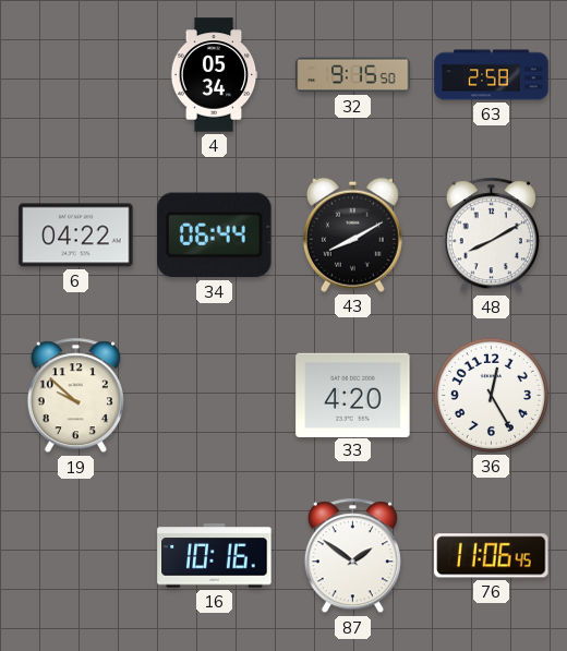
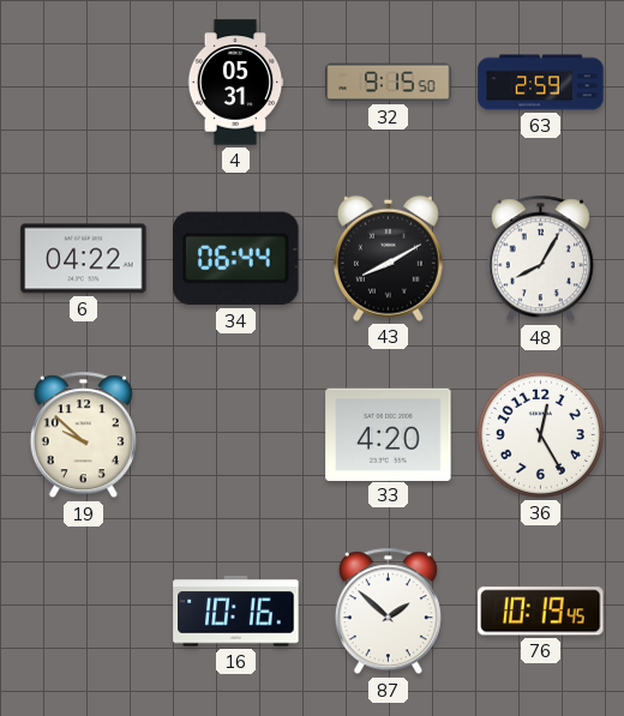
4: 05:34 -> 05:31
63: 2:58 -> 2:59
48: 8:10 -> 8:05
87: 1:51 -> 1:52
76: 11:06 -> 10:19
